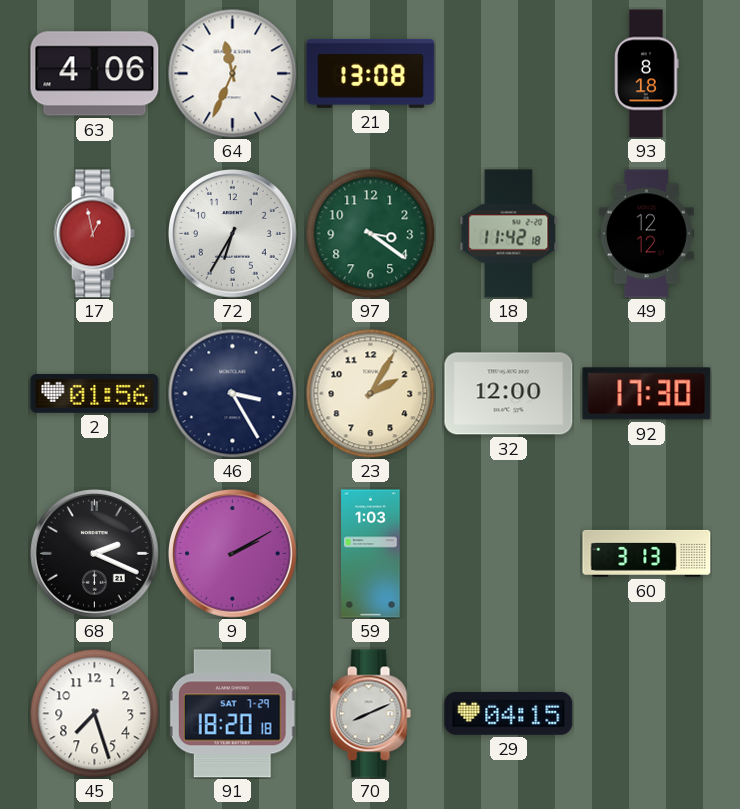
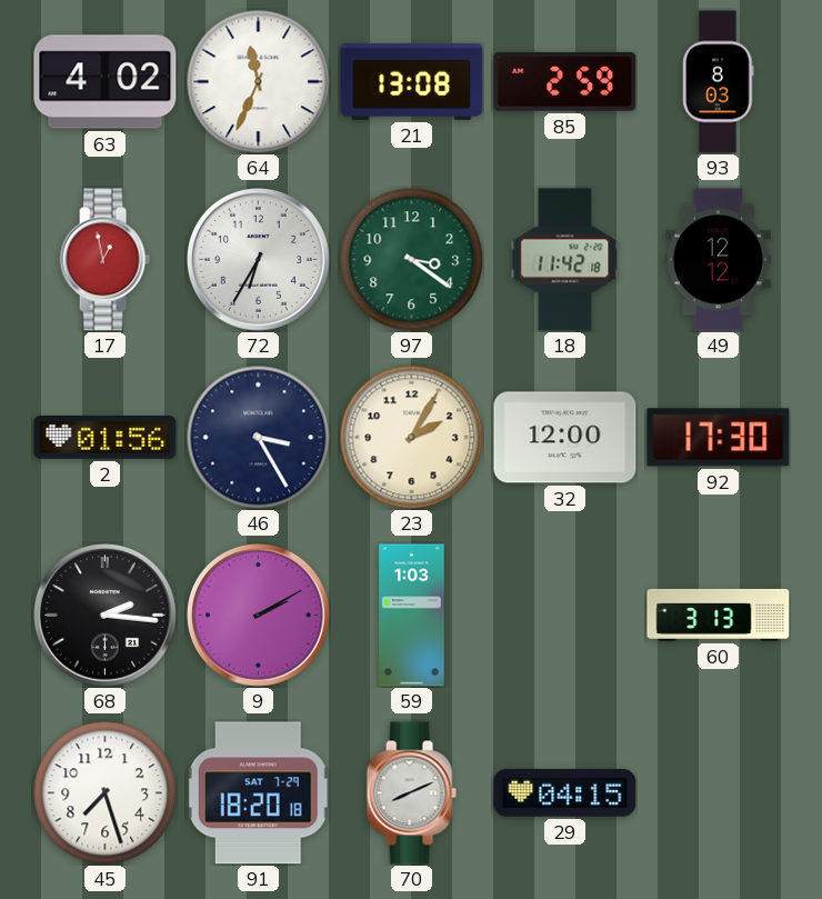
63: 4:06 -> 4:02
85: none -> 2:59
93: 8:18 -> 8:03
68: 2:19 -> 2:16
